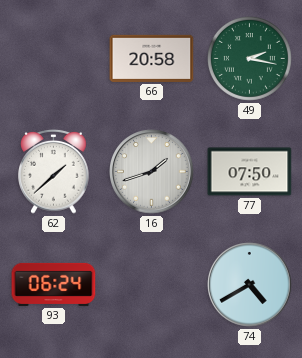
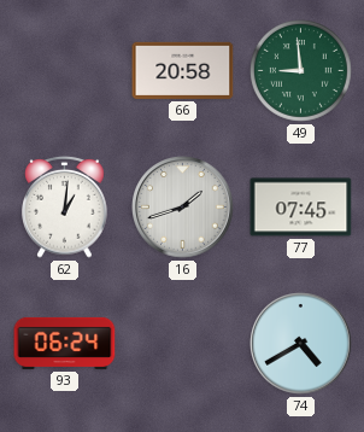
49: 2:17 -> 8:59
62: 1:38 -> 1:01
77: 07:50 -> 07:45
